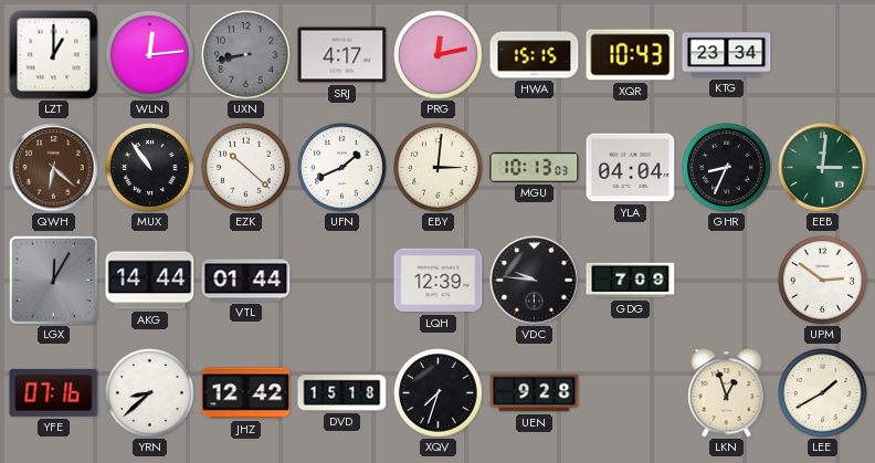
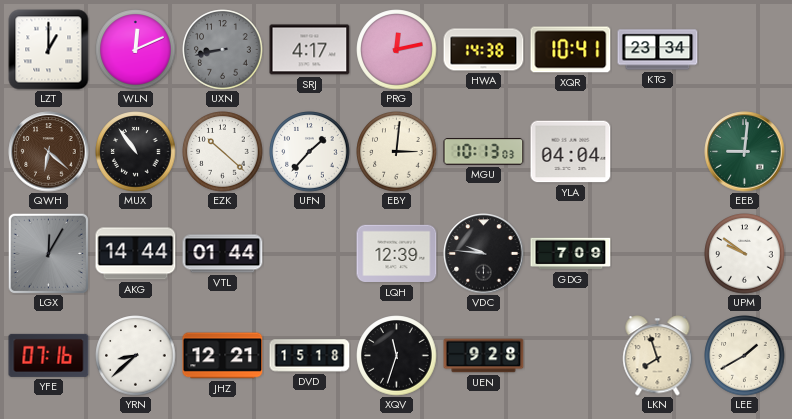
WLN: 12:14 -> 12:11
HWA: 15:15 -> 14:38
XQR: 10:43 -> 10:41
UFN: 1:41 -> 1:37
GHR: 8:34 -> none
EEB: 3:01 -> 9:01
UPM: 2:51 -> 9:51
JHZ: 12:42 -> 12:21
XQV: 7:33 -> 11:33
LKN: 12:57 -> 7:57
